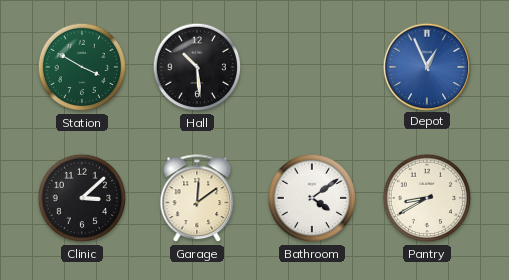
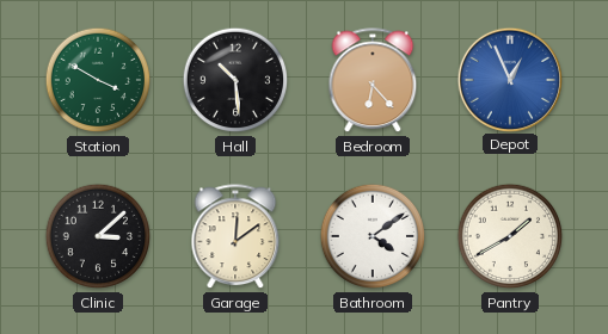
Bedroom: none -> 6:23
Pantry: 8:40 -> 1:40
